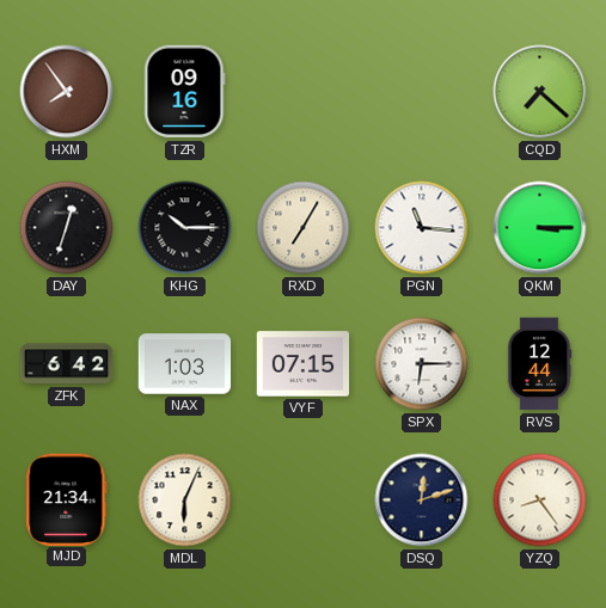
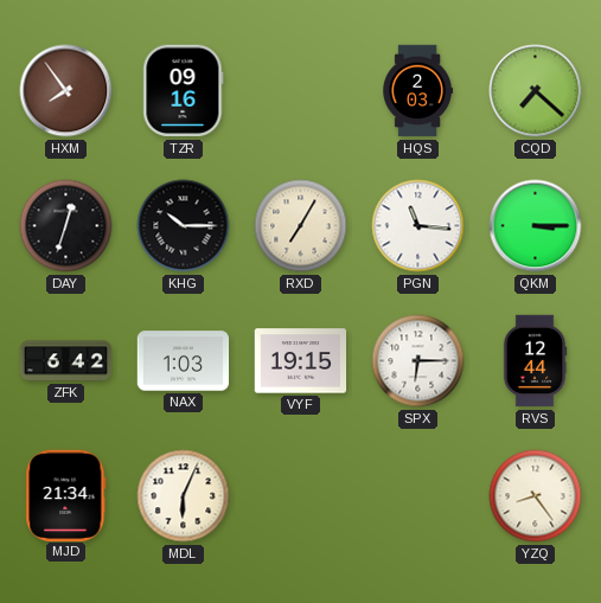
HQS: none -> 2:03
VYF: 07:15 -> 19:15
DSQ: 12:12 -> none
